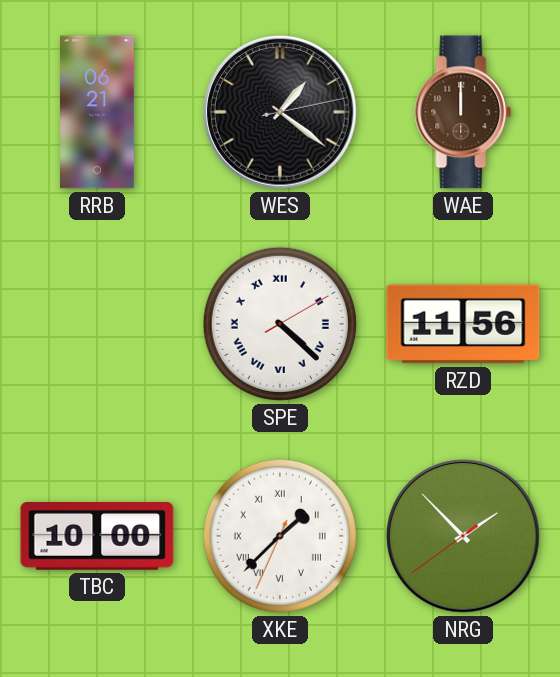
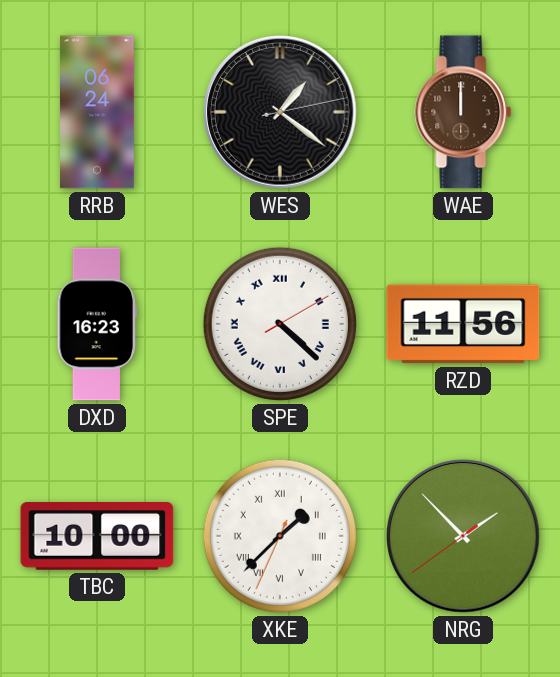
RRB: 06:21 -> 06:24
DXD: none -> 16:23
